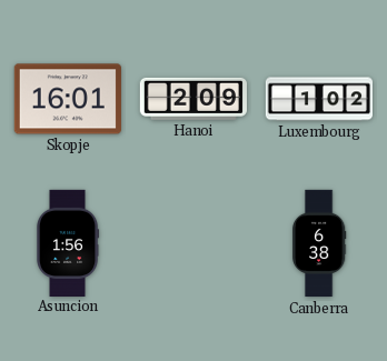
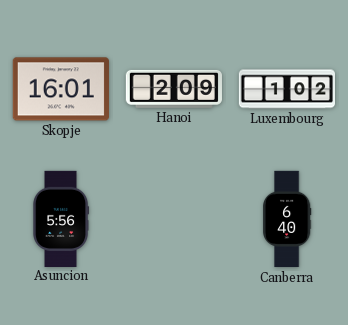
Asuncion: 1:56 -> 5:56
Canberra: 6:38 -> 6:40
